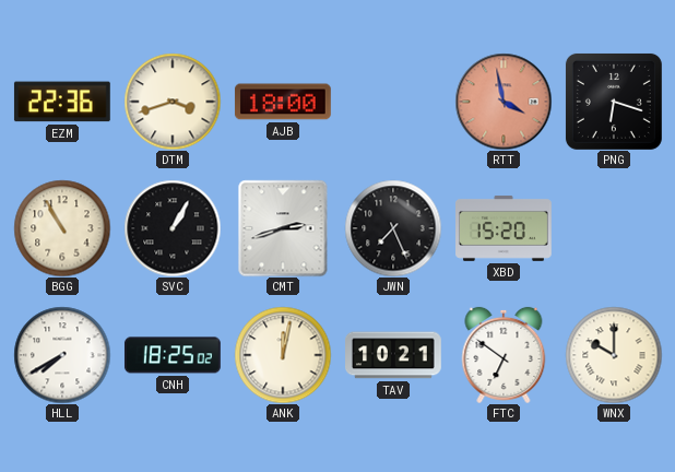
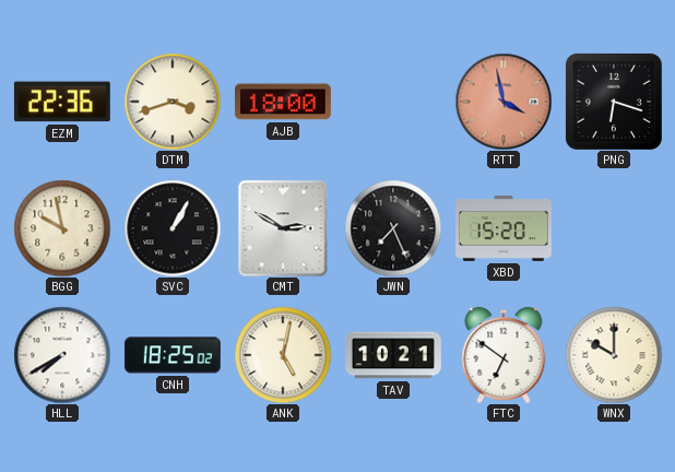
BGG: 10:55 -> 9:58
CMT: 2:42 -> 2:50
ANK: 12:02 -> 5:02
